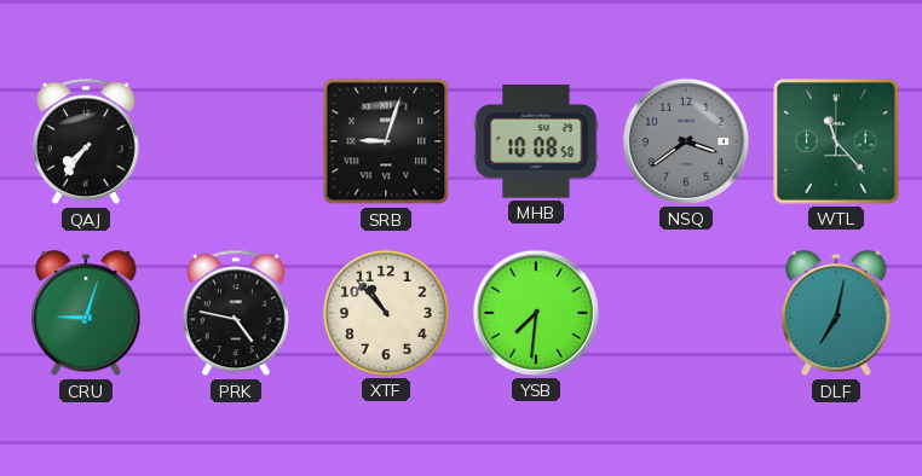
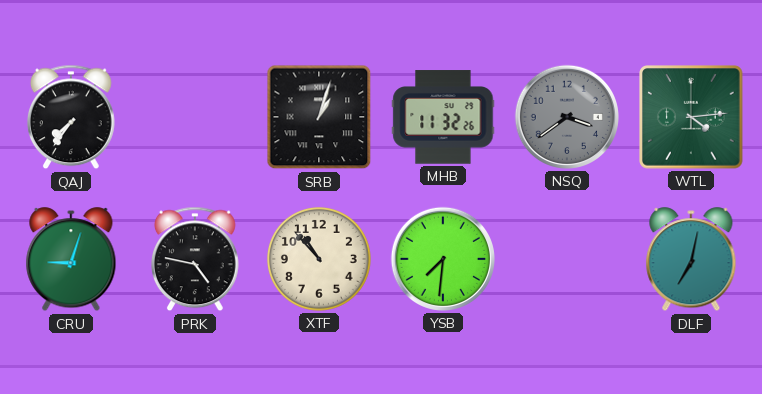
SRB: 9:03 -> 1:03
MHB: 10:08 -> 11:32
WTL: 11:23 -> 4:14
